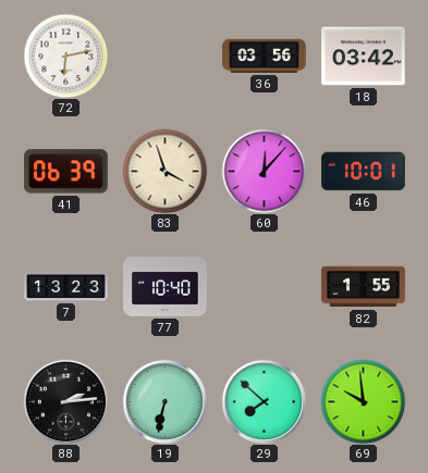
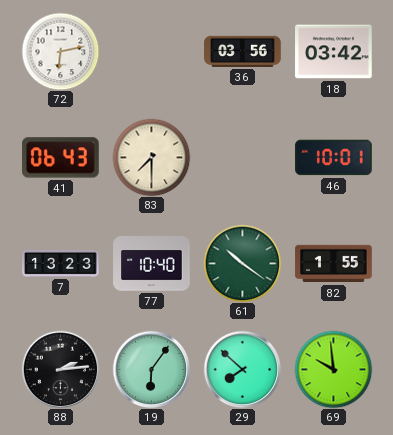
41: 06:39 -> 06:43
83: 3:57 -> 7:30
60: 12:07 -> none
61: none -> 10:21
19: 6:32 -> 6:06
